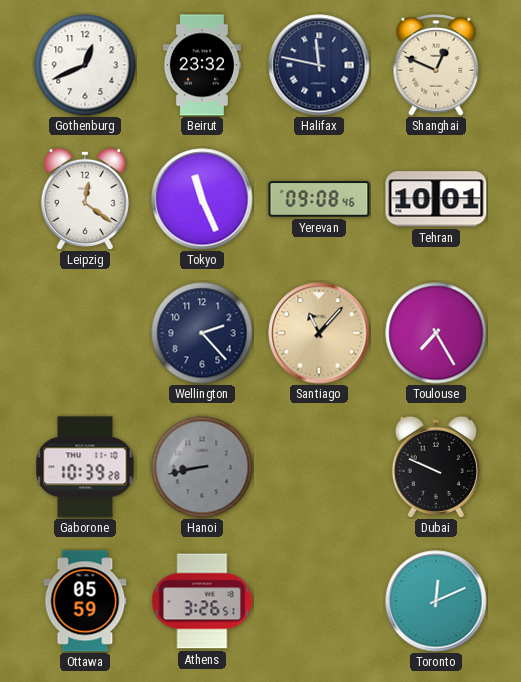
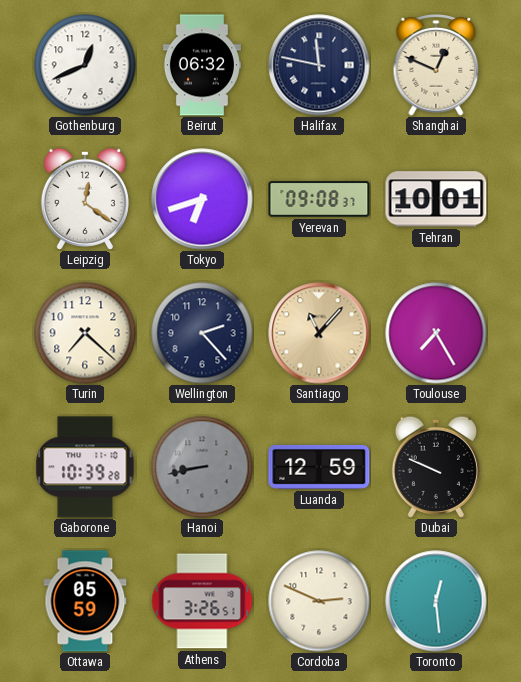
Beirut: 23:32 -> 06:32
Tokyo: 11:26 -> 6:42
Yerevan: 09:08:46 -> 09:08:37
Turin: none -> 7:22
Luanda: none -> 12:59
Cordoba: none -> 2:49
Toronto: 12:11 -> 12:29
